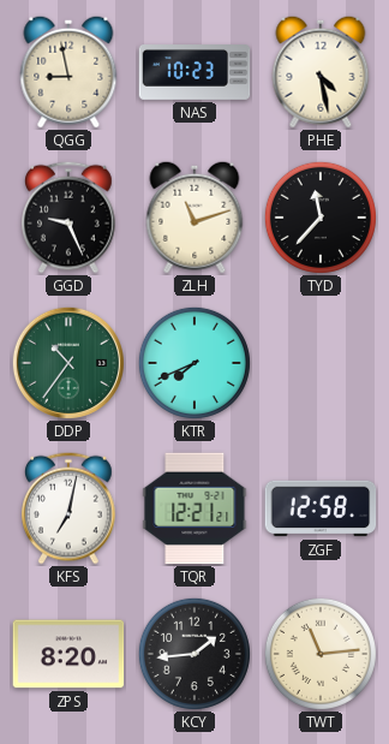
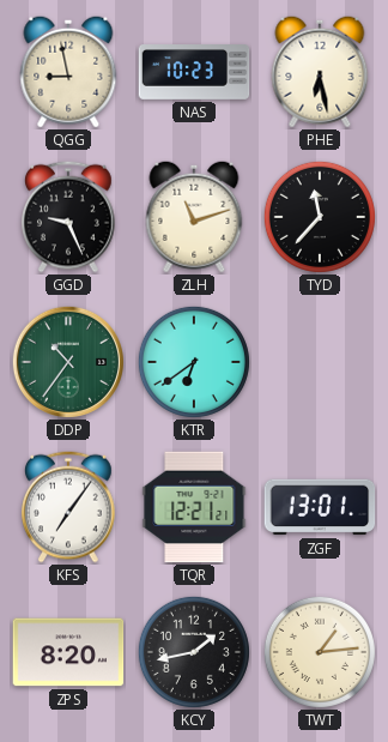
PHE: 4:28 -> 6:28
KTR: 7:41 -> 6:39
KFS: 7:02 -> 7:06
ZGF: 12:58 -> 13:01
KCY: 1:44 -> 1:43
TWT: 11:14 -> 1:14
